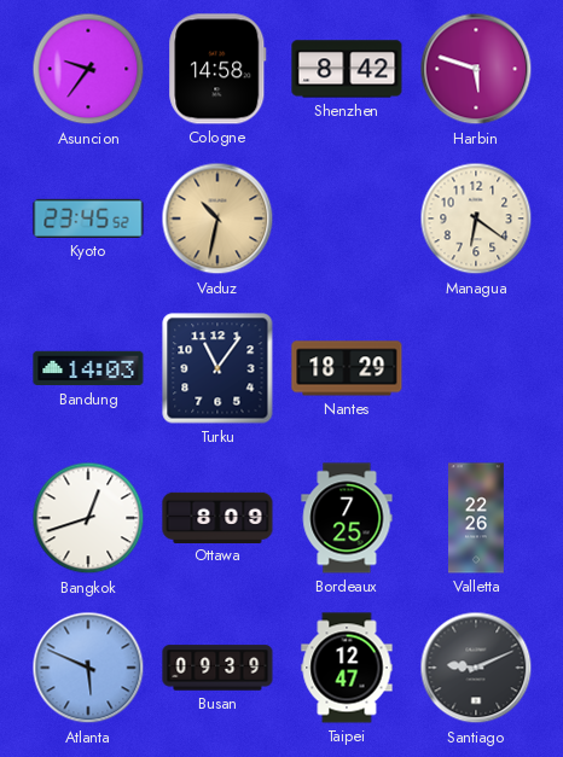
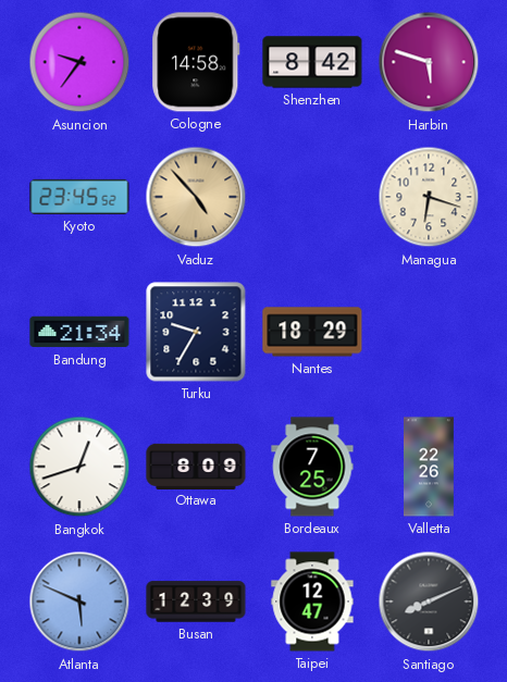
Vaduz: 10:32 -> 4:53
Managua: 6:21 -> 6:18
Bandung: 14:03 -> 21:34
Turku: 11:06 -> 9:35
Busan: 09:39 -> 12:39
Santiago: 9:11 -> 8:11
